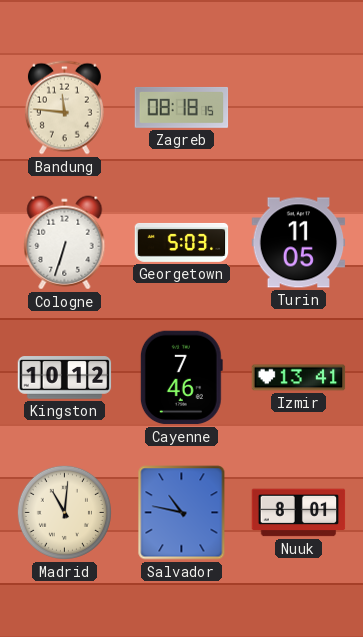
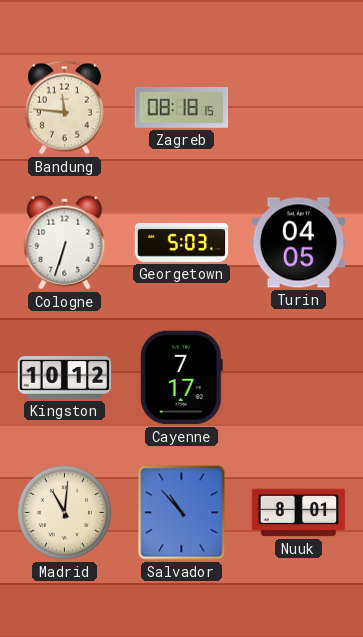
Turin: 11:05 -> 04:05
Cayenne: 7:46 -> 7:17
Izmir: 13:41 -> none
Salvador: 10:47 -> 10:53
